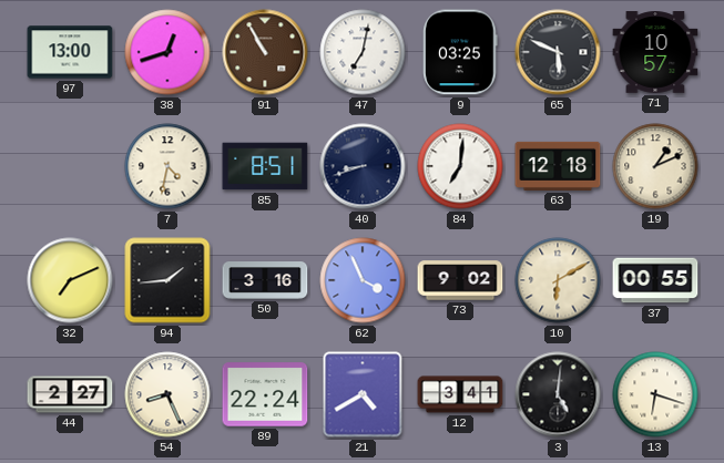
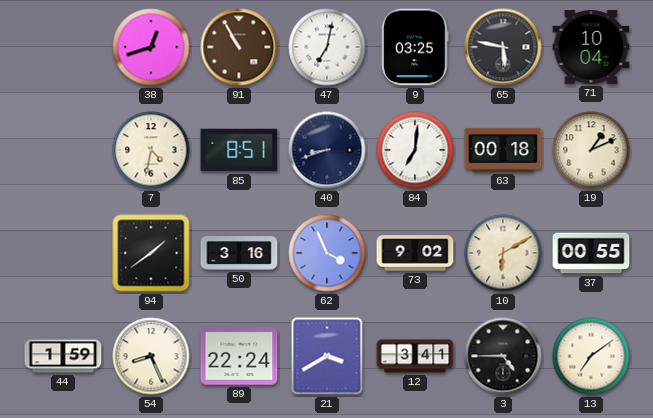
97: 13:00 -> none
65: 5:49 -> 5:47
71: 10:57 -> 10:04
63: 12:18 -> 00:18
32: 7:11 -> none
94: 1:44 -> 1:39
44: 2:27 -> 1:59
21: 4:40 -> 3:40
3: 5:01 -> 4:45
13: 6:18 -> 7:09
